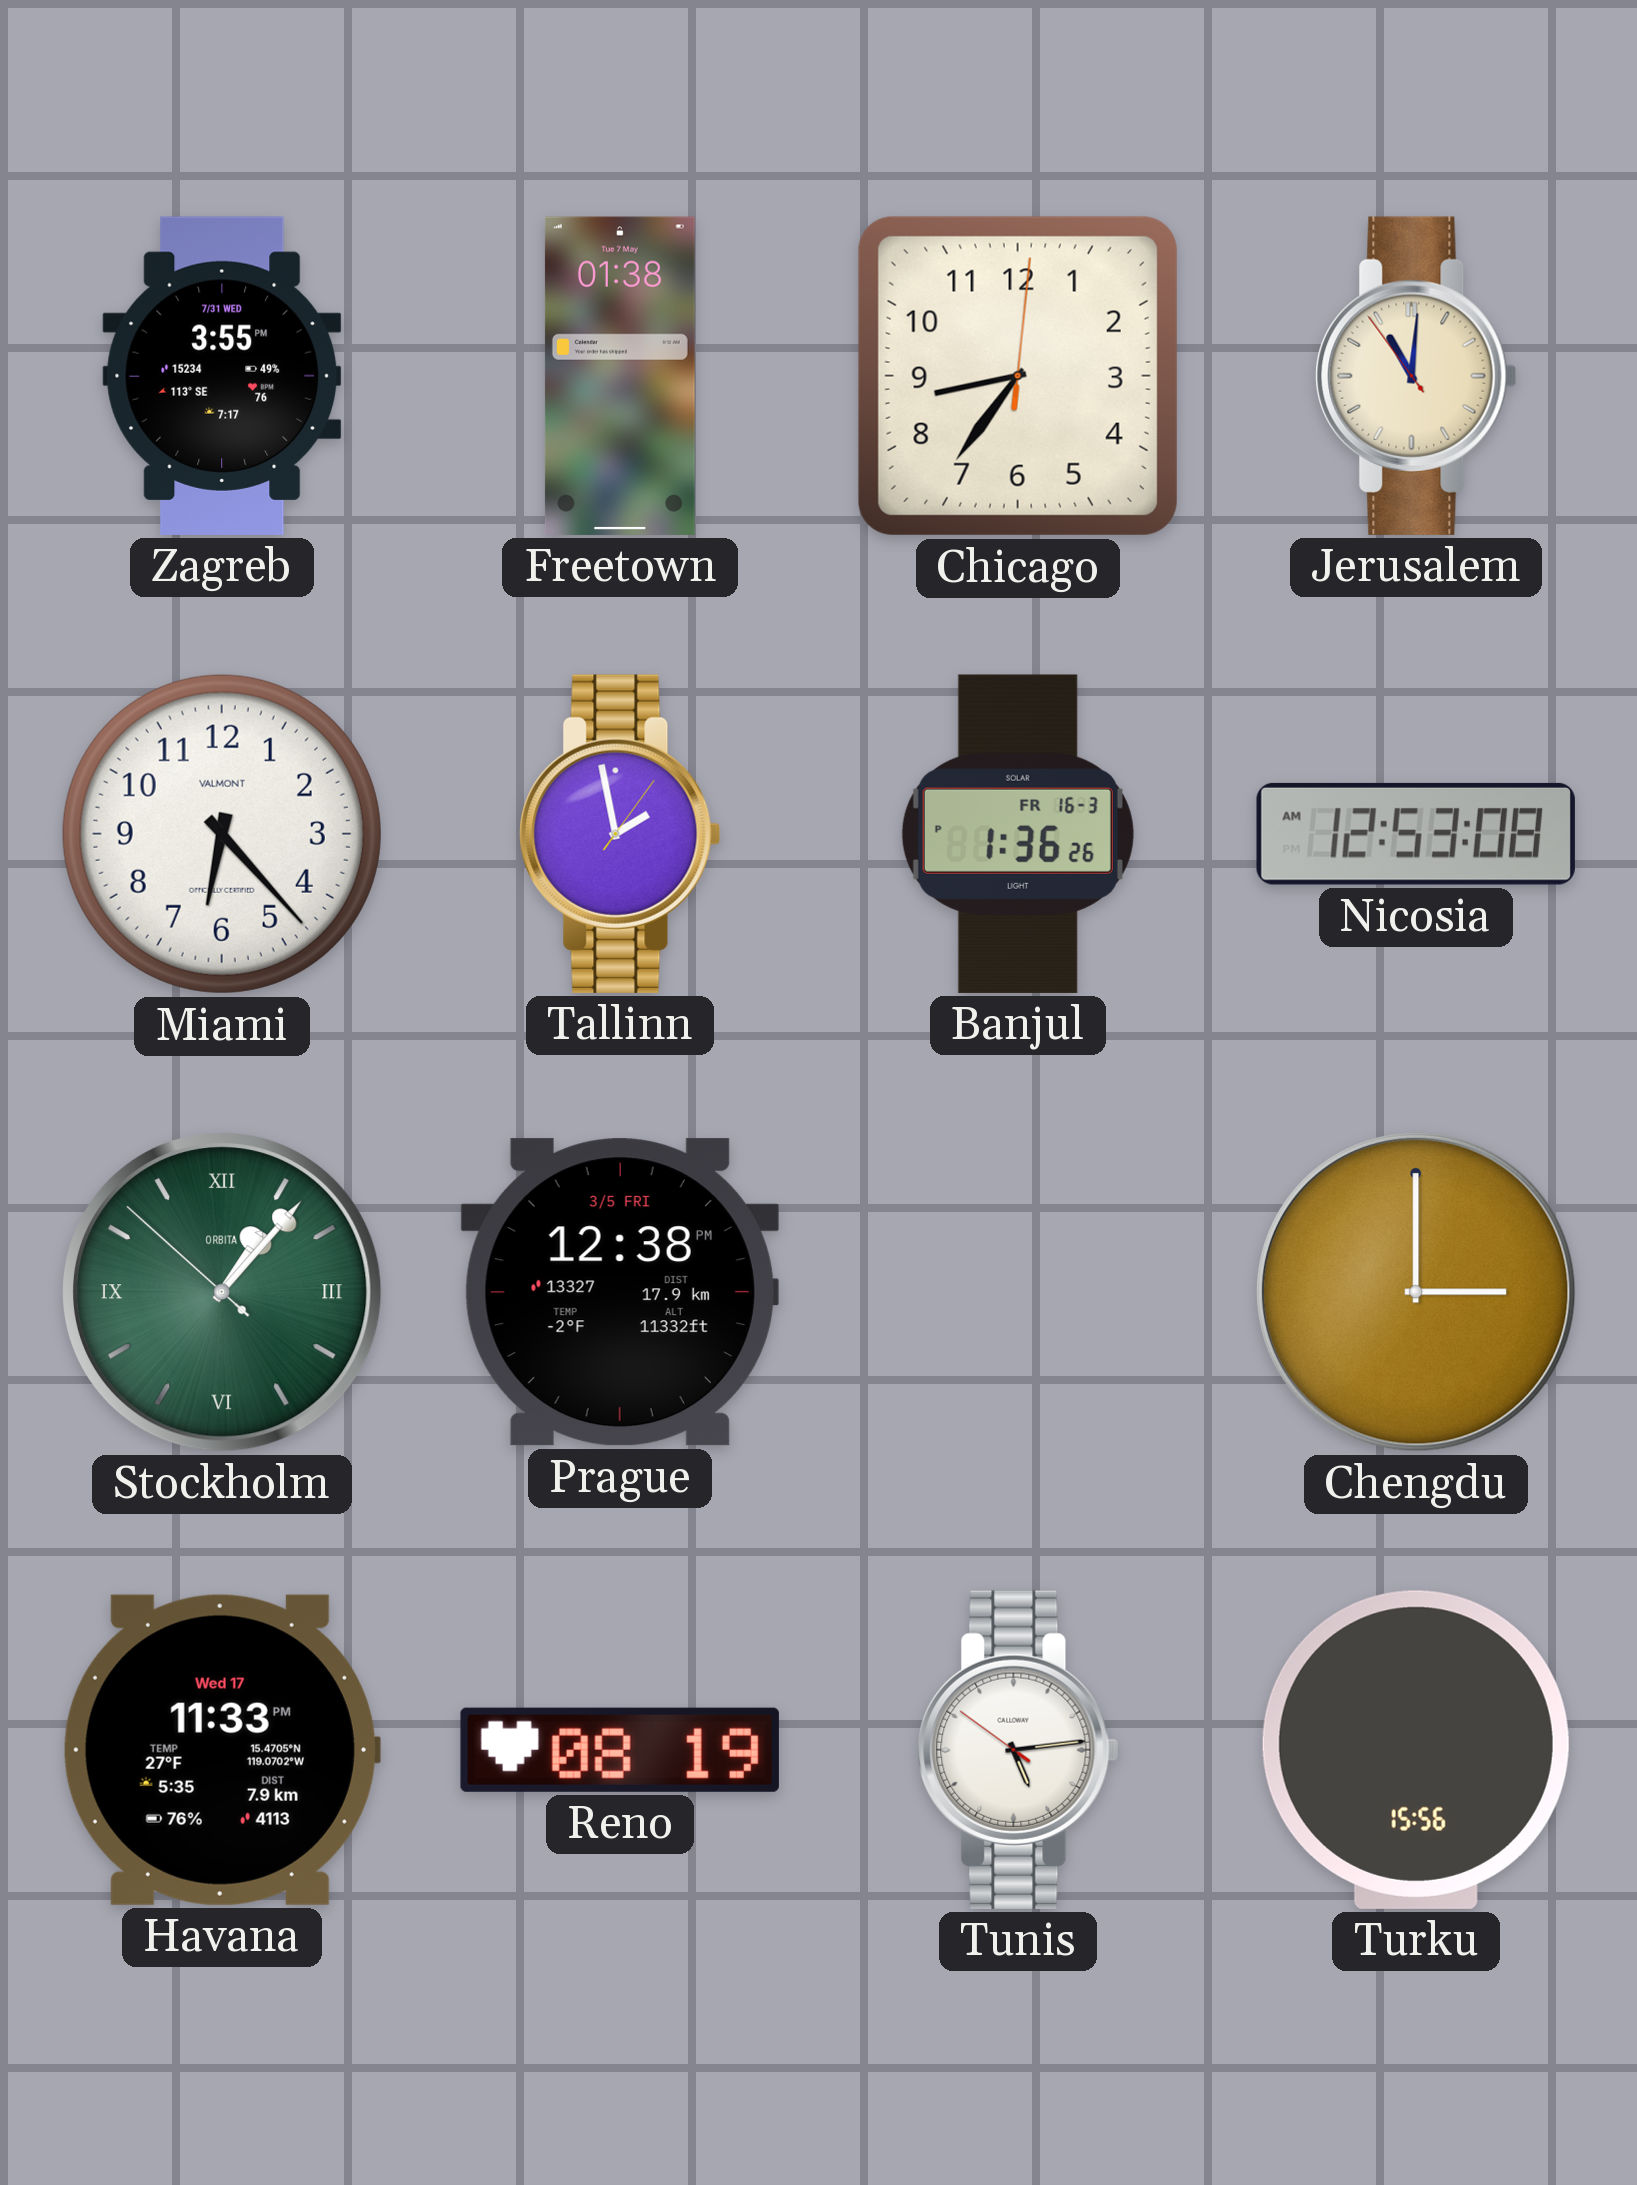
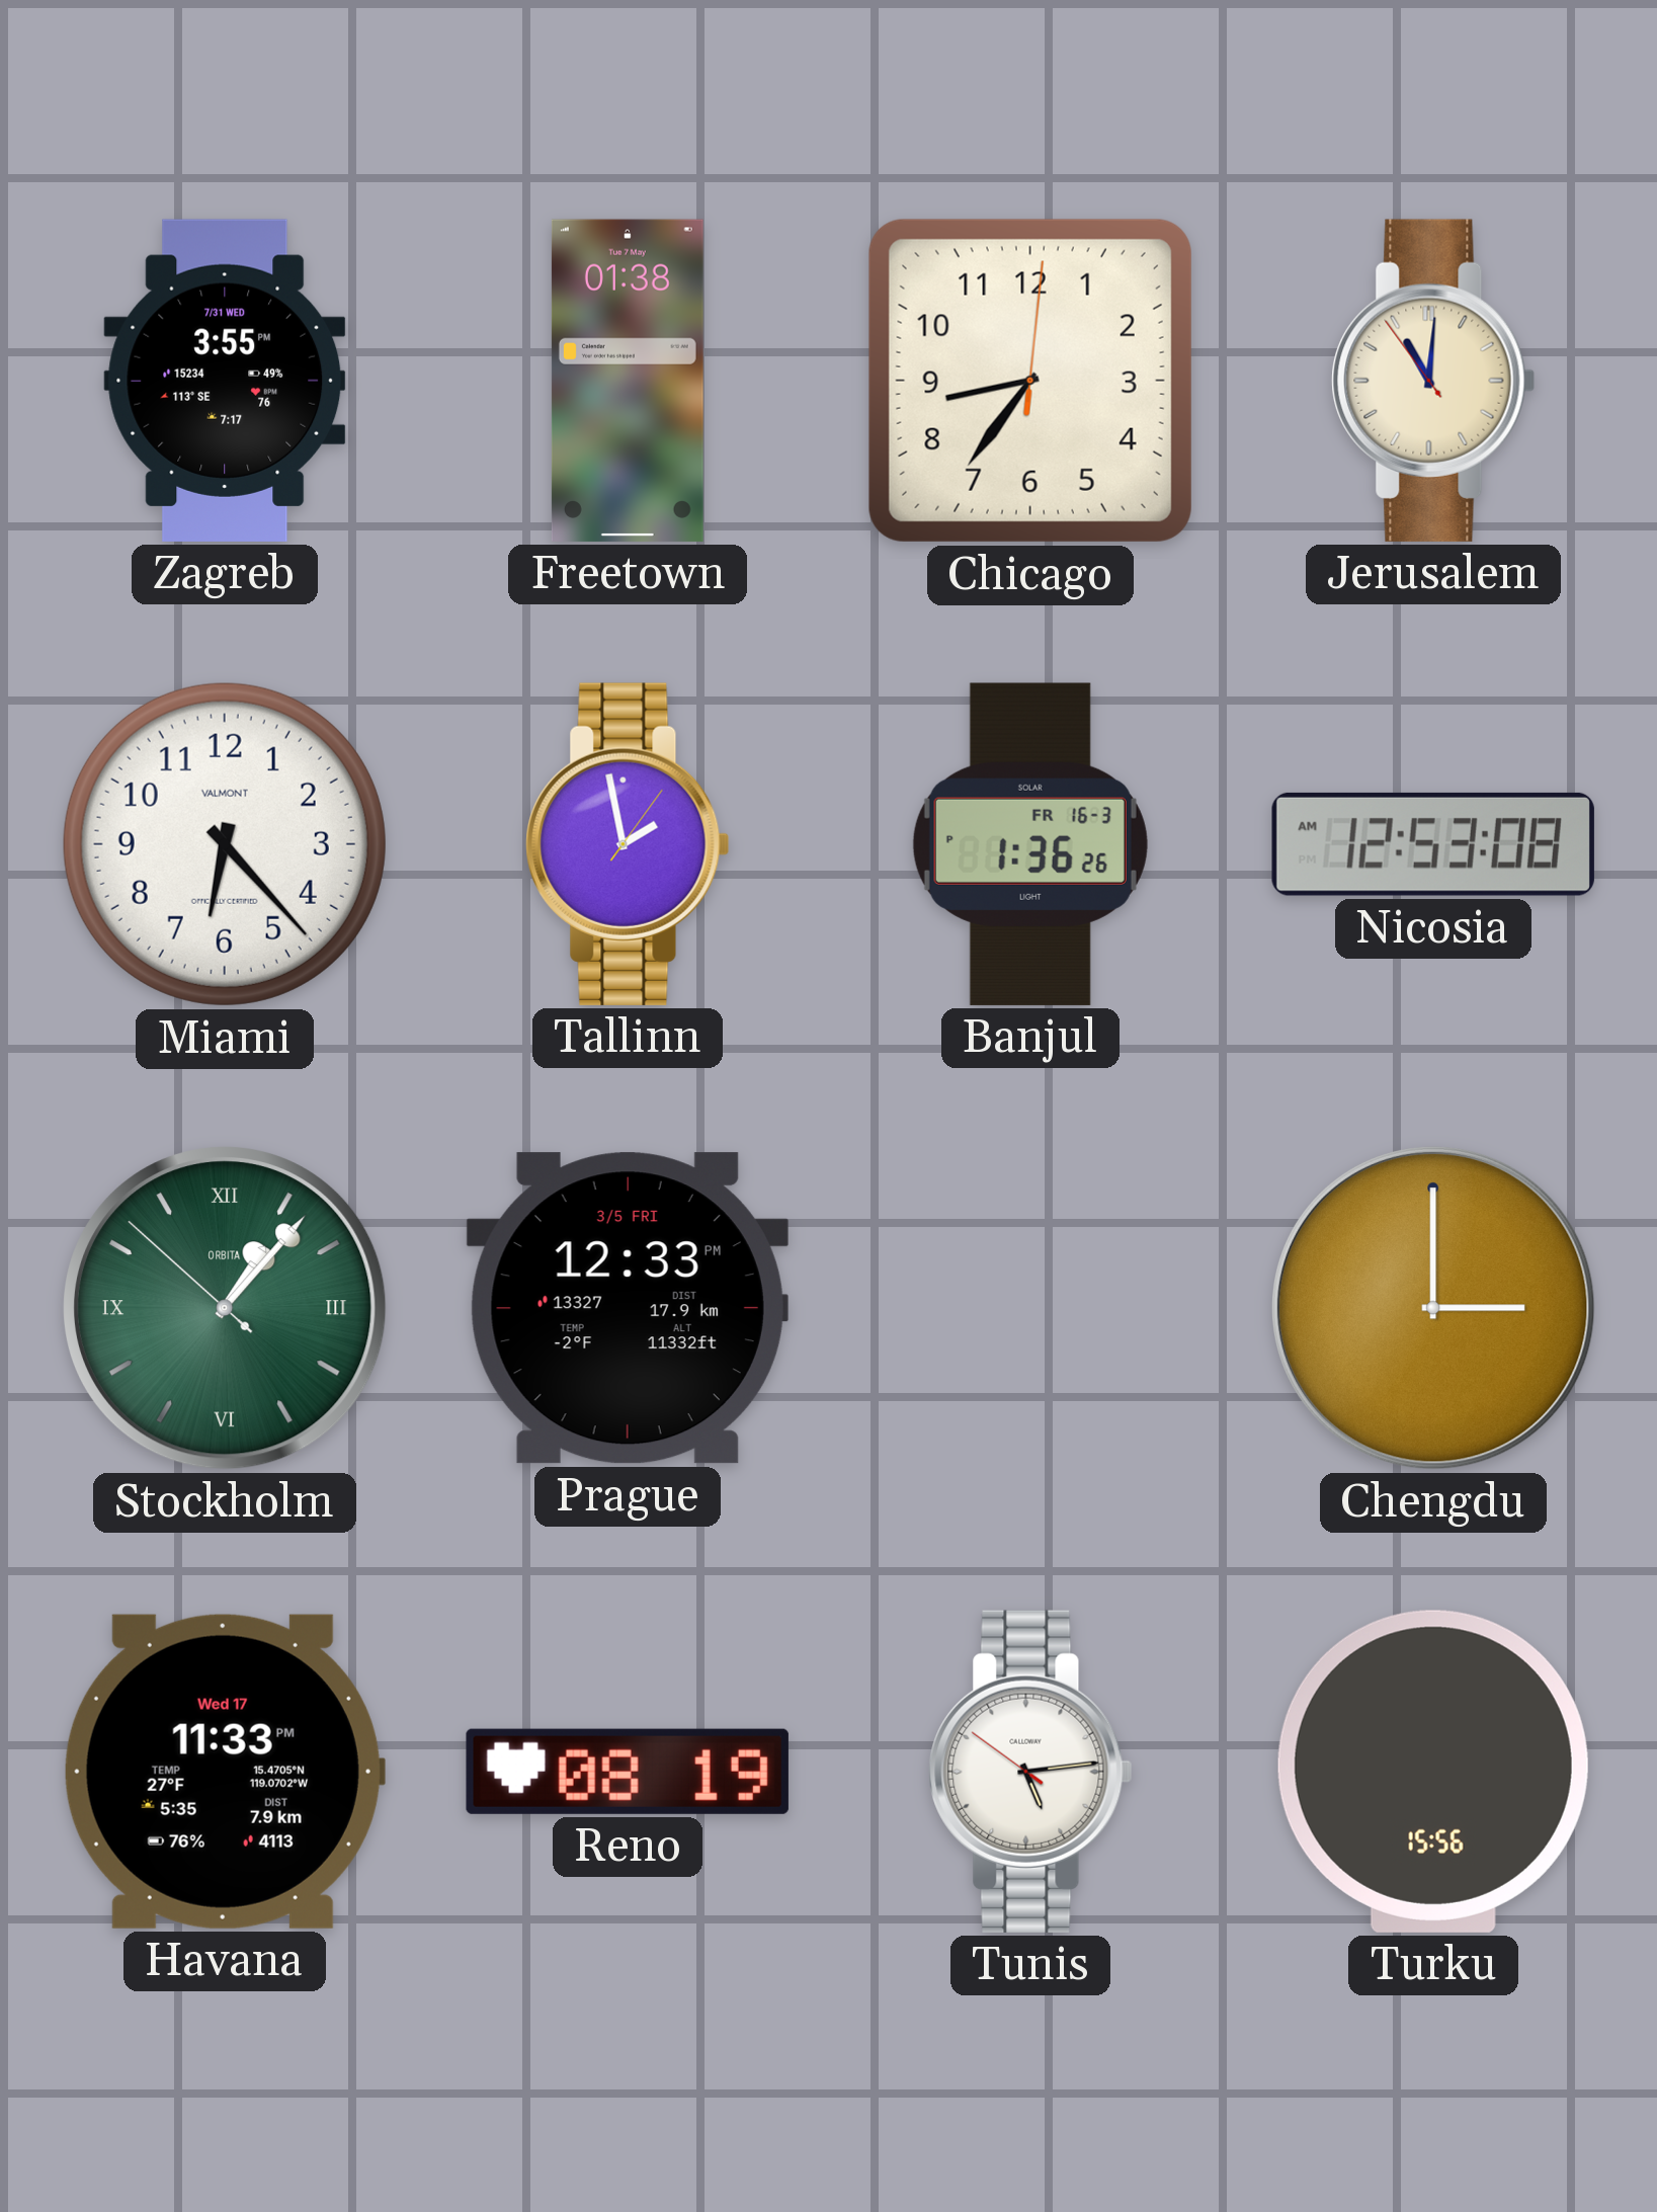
Prague: 12:38 -> 12:33
